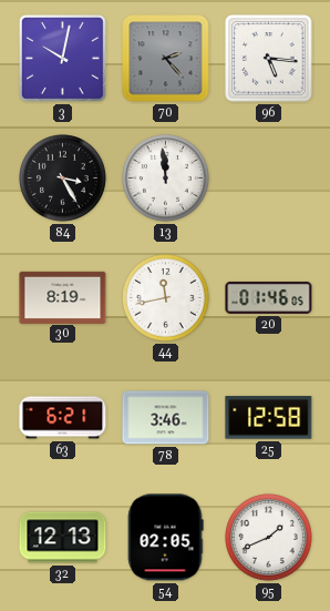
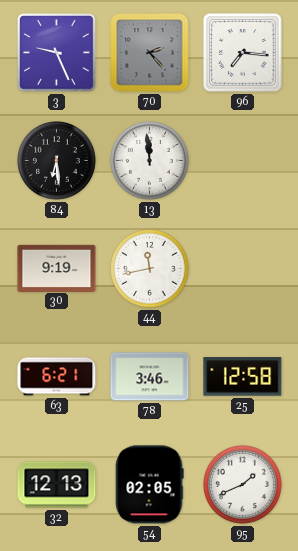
3: 10:02 -> 9:26
96: 5:16 -> 7:16
84: 3:25 -> 6:29
30: 8:19 -> 9:19
20: 01:46 -> none
